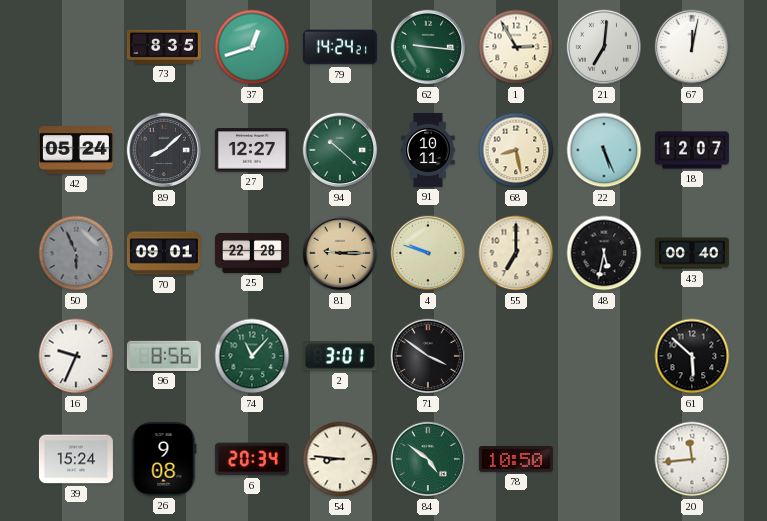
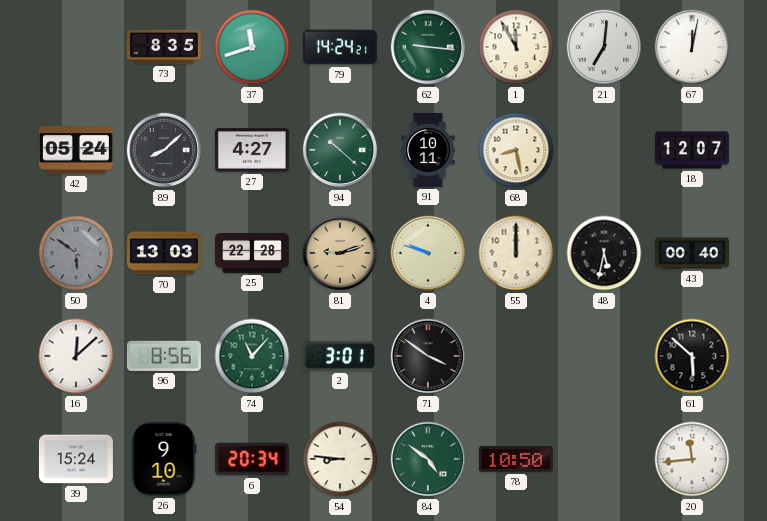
37: 12:42 -> 11:42
1: 2:55 -> 11:55
27: 12:27 -> 4:27
22: 5:26 -> none
50: 5:56 -> 5:51
70: 09:01 -> 13:03
81: 9:15 -> 9:12
55: 7:00 -> 12:00
16: 9:34 -> 12:08
26: 9:08 -> 9:10
